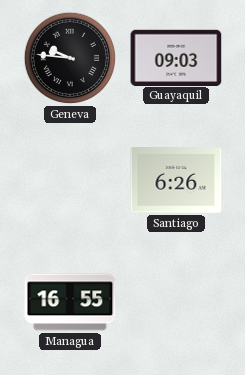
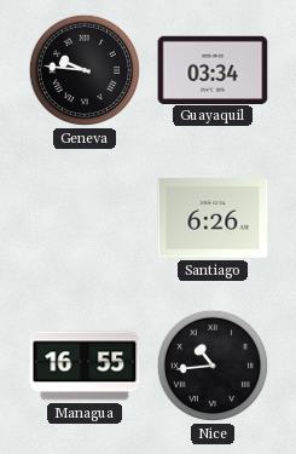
Guayaquil: 09:03 -> 03:34
Nice: none -> 10:44
